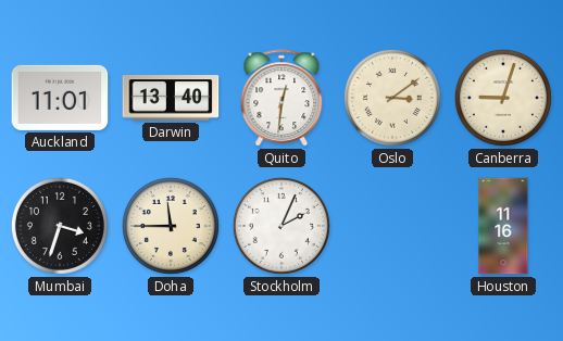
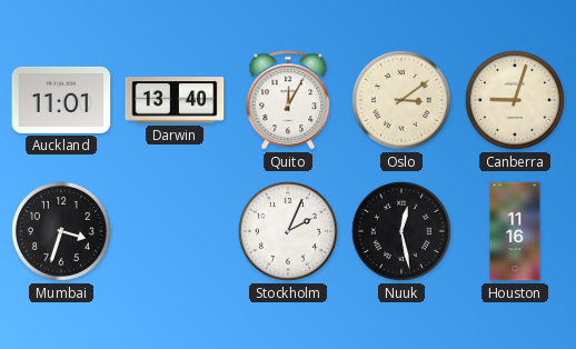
Quito: 12:31 -> 12:05
Doha: 11:45 -> none
Nuuk: none -> 12:28
